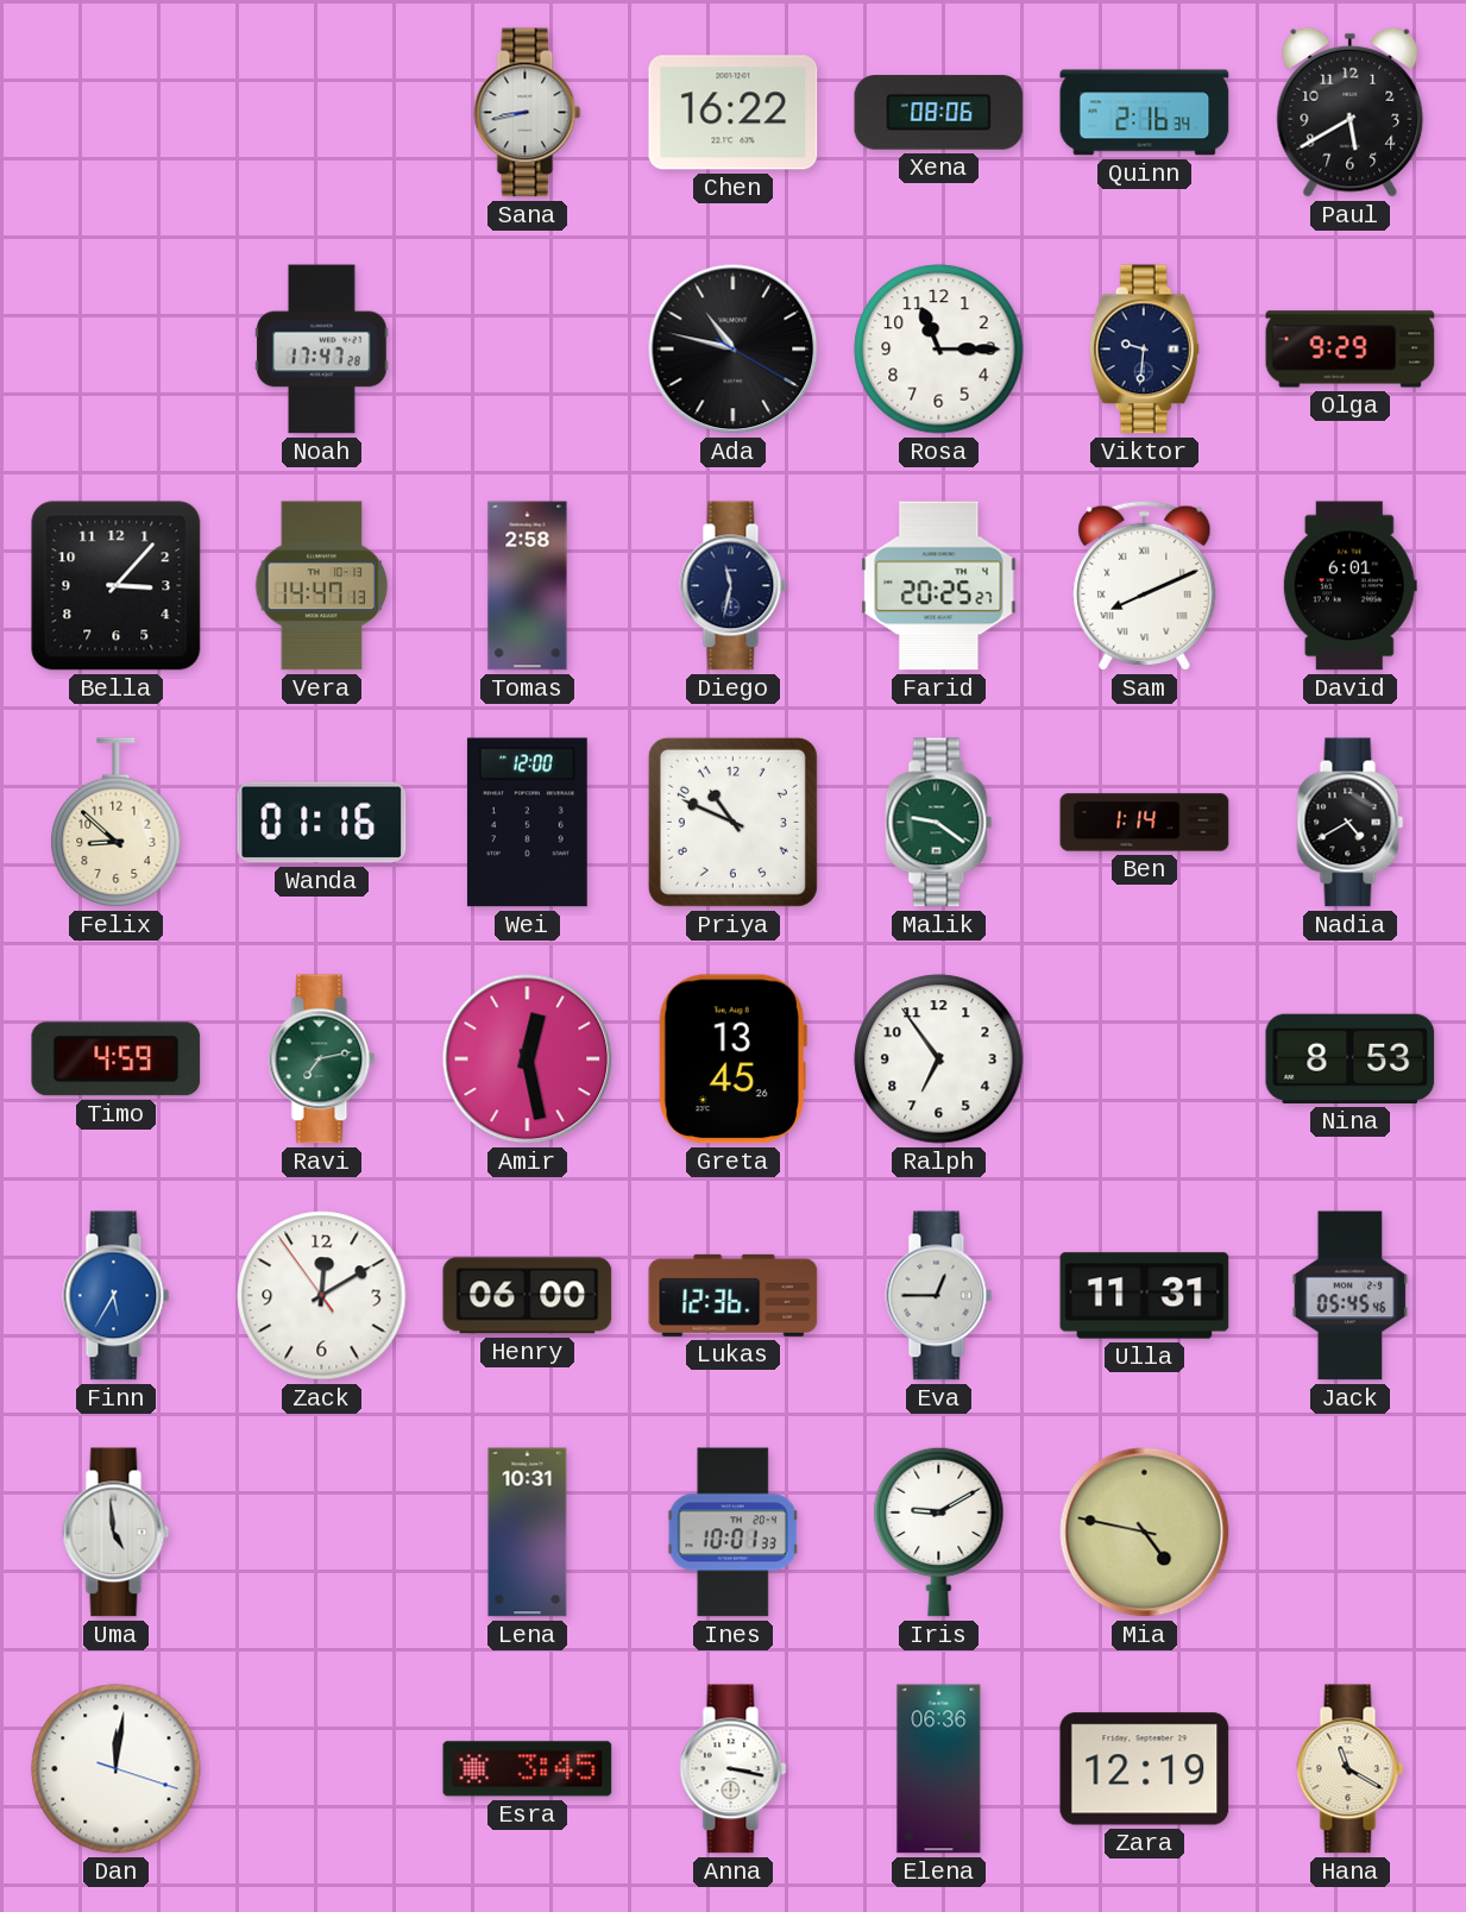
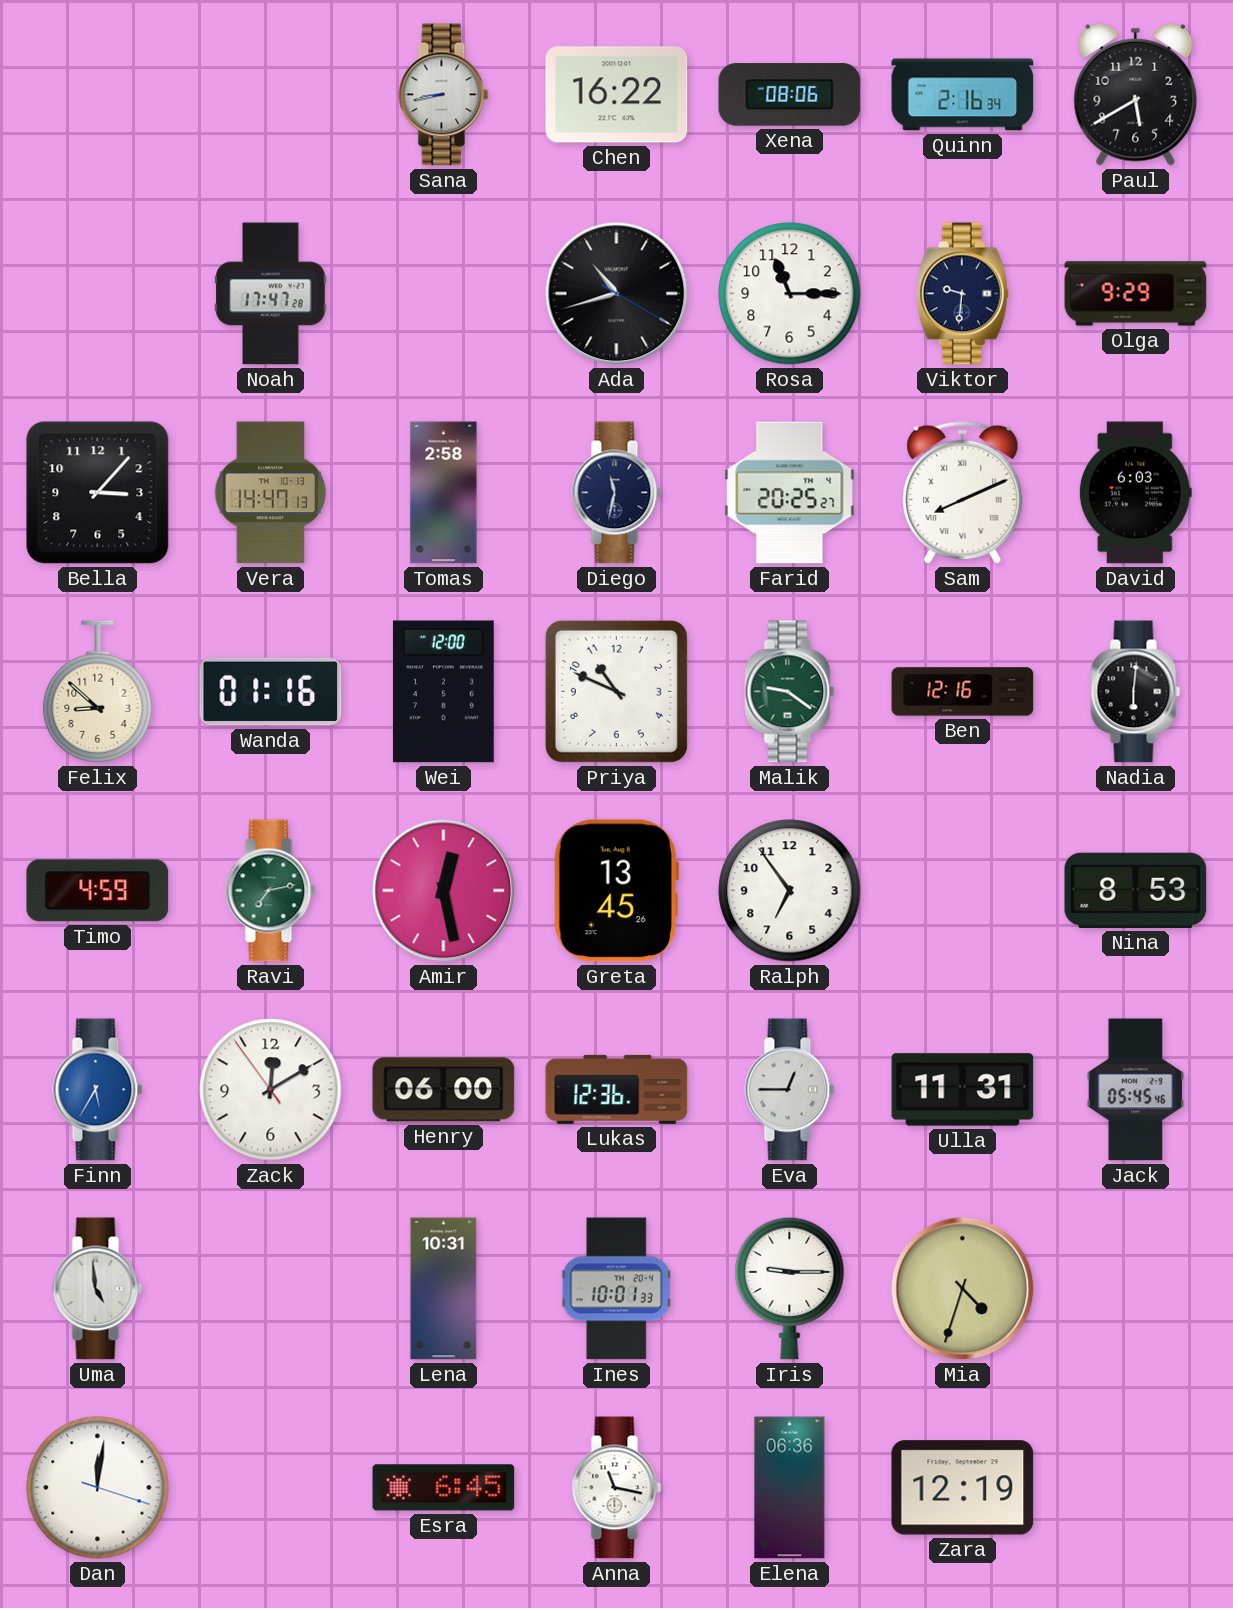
Ada: 10:47 -> 10:42
David: 6:01 -> 6:03
Ben: 1:14 -> 12:16
Nadia: 4:40 -> 6:01
Iris: 9:10 -> 9:15
Mia: 4:47 -> 4:33
Esra: 3:45 -> 6:45
Anna: 3:17 -> 11:17
Hana: 11:20 -> none
